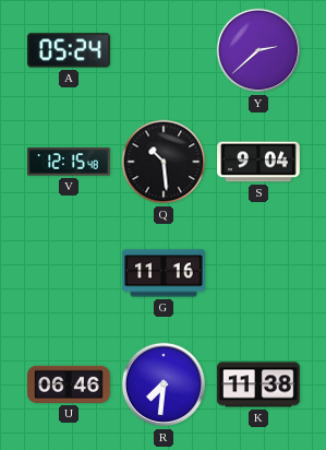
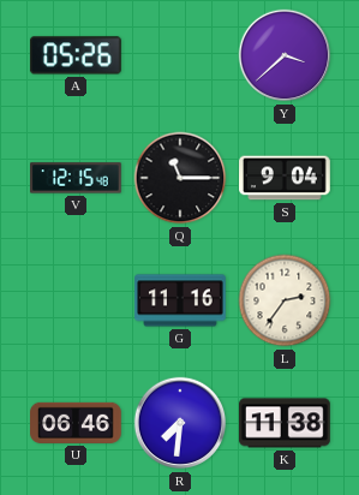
A: 05:24 -> 05:26
Y: 2:38 -> 3:38
Q: 10:29 -> 11:15
L: none -> 2:36
